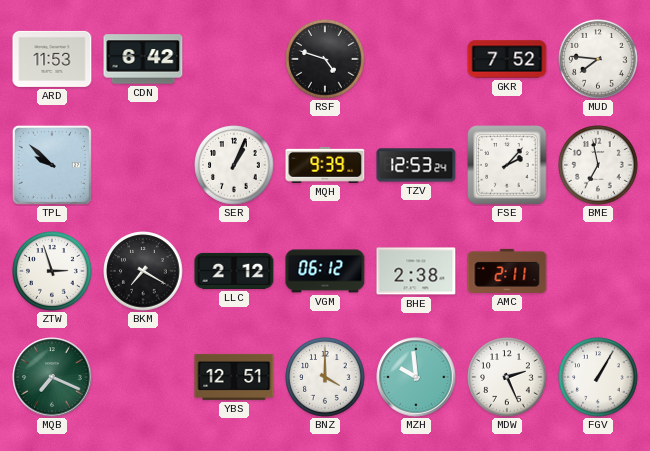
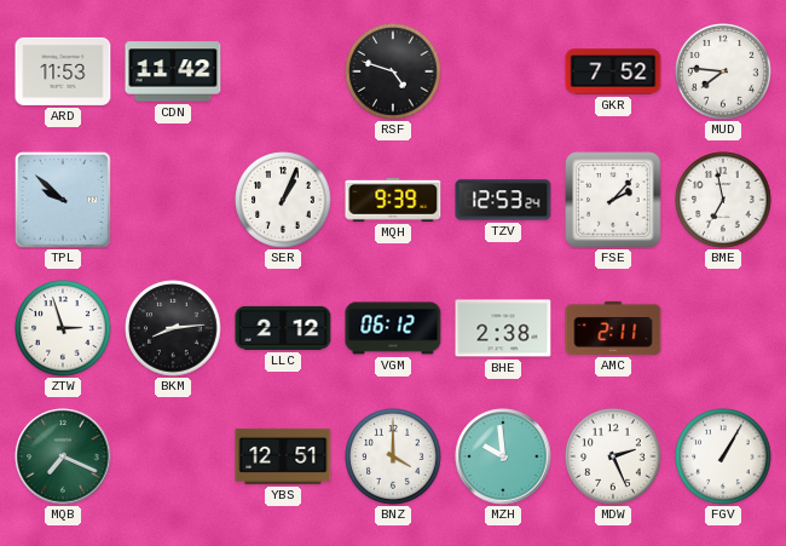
CDN: 6:42 -> 11:42
BKM: 7:20 -> 8:14
